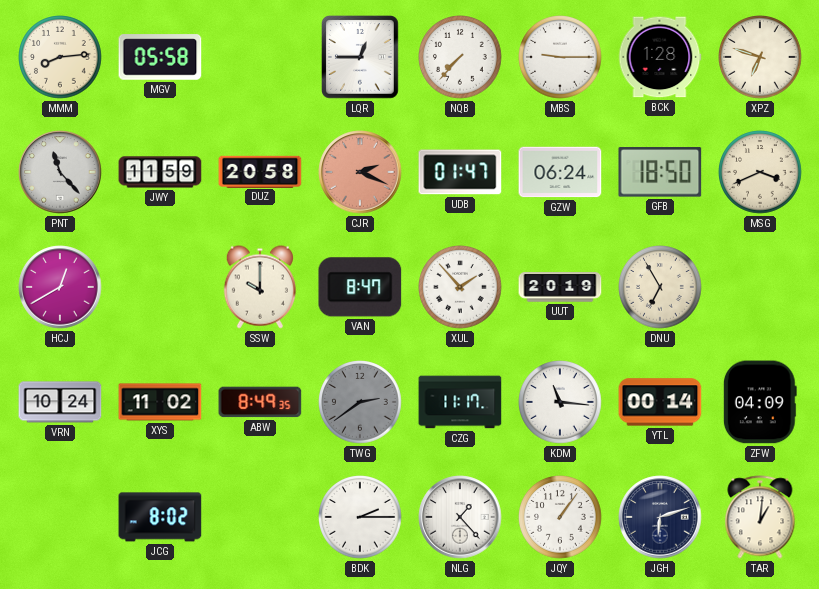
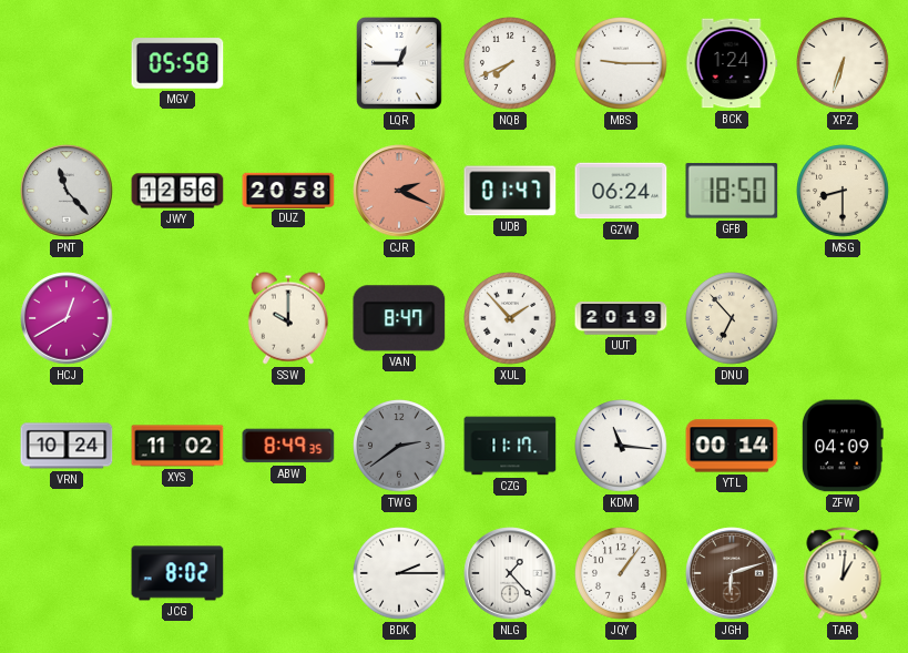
MMM: 8:14 -> none
NQB: 7:37 -> 7:41
BCK: 1:28 -> 1:24
XPZ: 6:48 -> 6:33
JWY: 11:59 -> 12:56
MSG: 3:41 -> 8:30
DNU: 6:55 -> 6:53
JGH dial: navy -> brown
